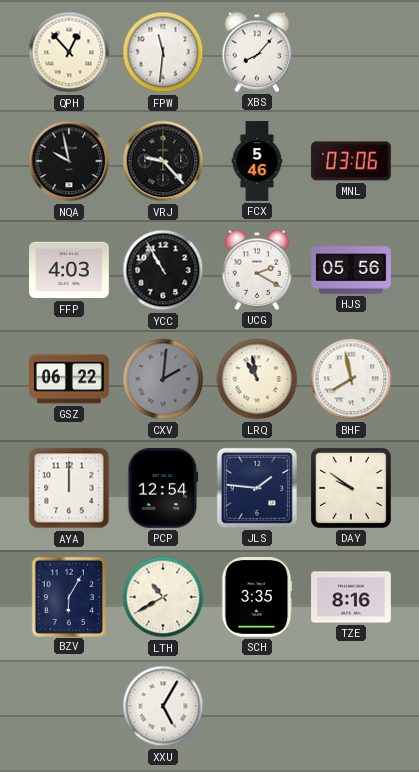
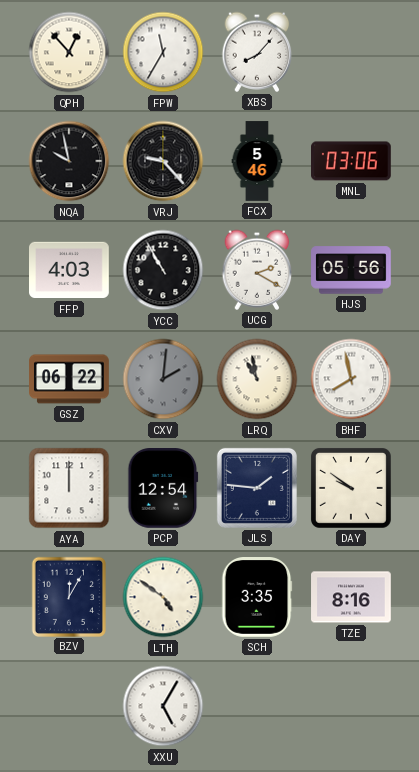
FPW: 11:31 -> 11:35
BZV: 6:05 -> 12:05
LTH: 10:40 -> 4:51
